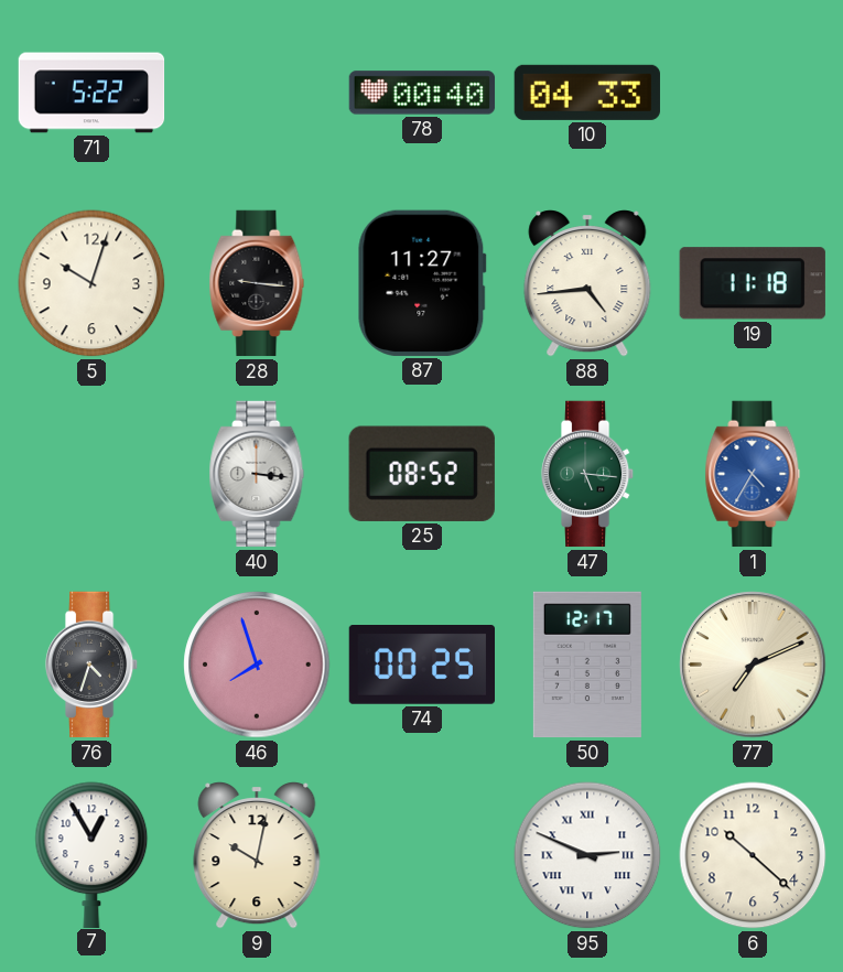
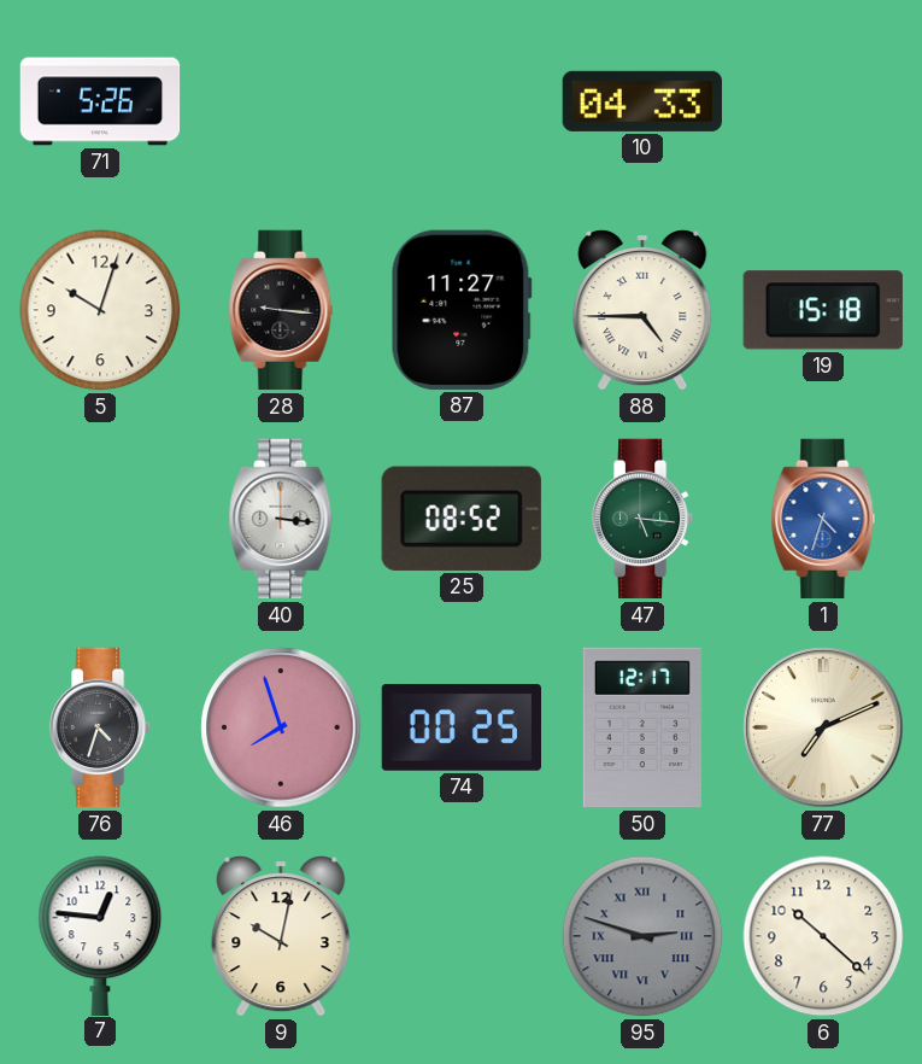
71: 5:22 -> 5:26
78: 00:40 -> none
88: 4:44 -> 4:45
19: 11:18 -> 15:18
1: 4:35 -> 4:33
7: 12:55 -> 12:46
95: 2:49 -> 2:48
95 dial: white -> grey
